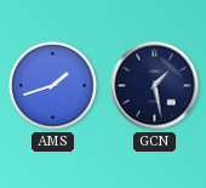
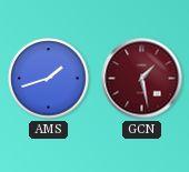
GCN dial: navy -> burgundy
